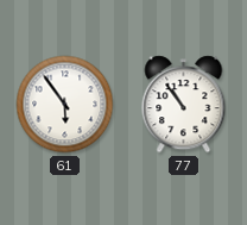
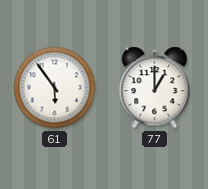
77: 10:54 -> 1:00
